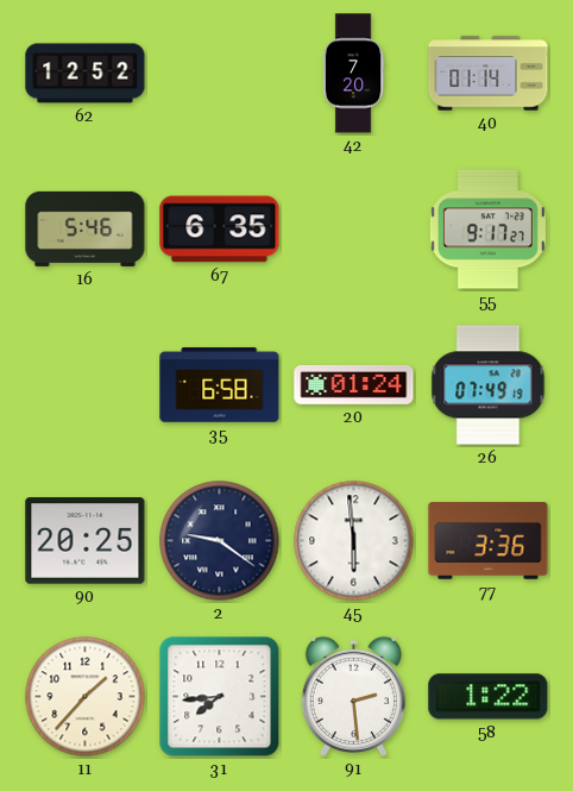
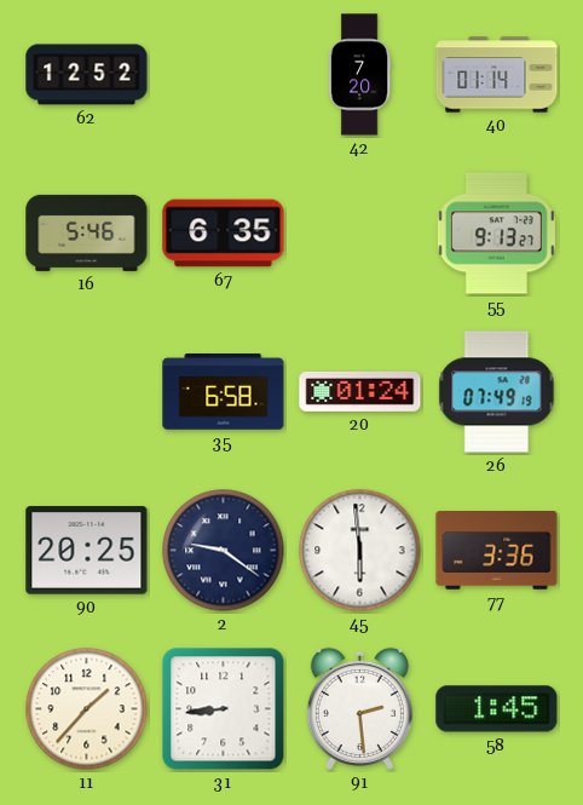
55: 9:17 -> 9:13
31: 7:44 -> 8:44
58: 1:22 -> 1:45
